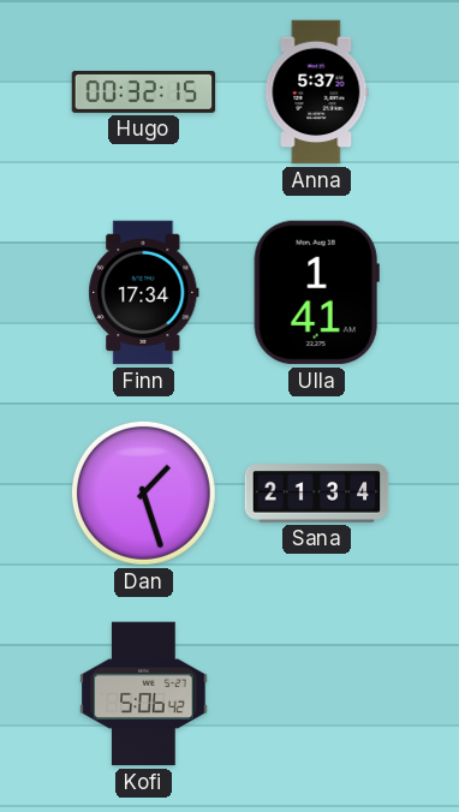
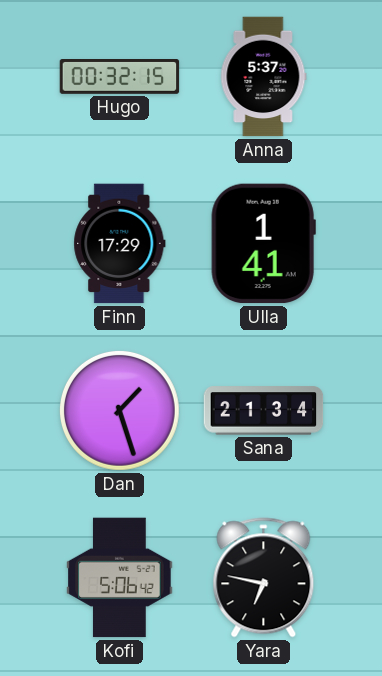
Finn: 17:34 -> 17:29
Yara: none -> 6:47
